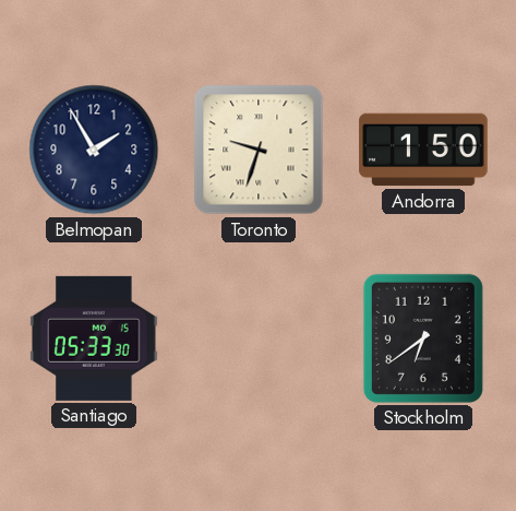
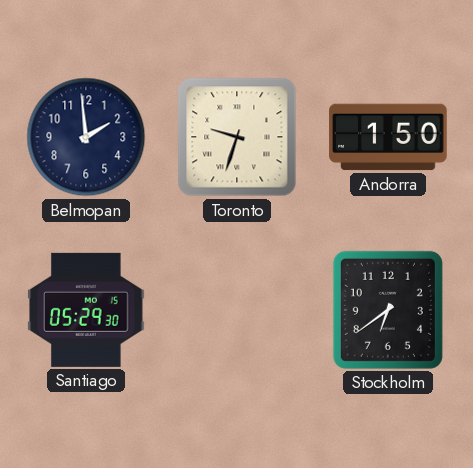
Belmopan: 1:55 -> 1:59
Santiago: 05:33 -> 05:29
